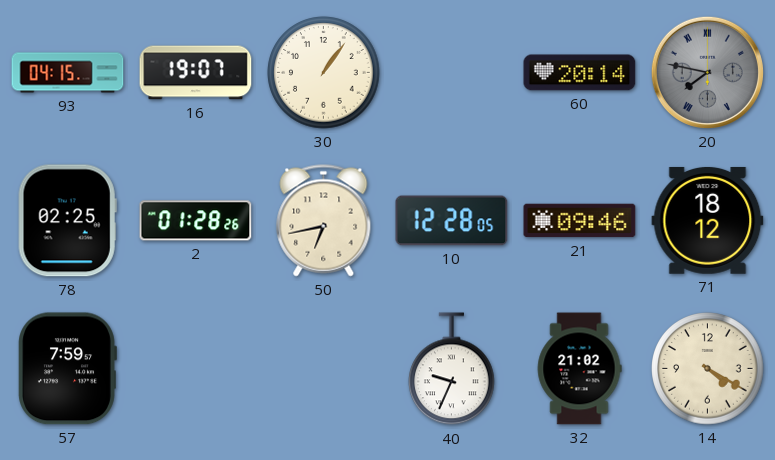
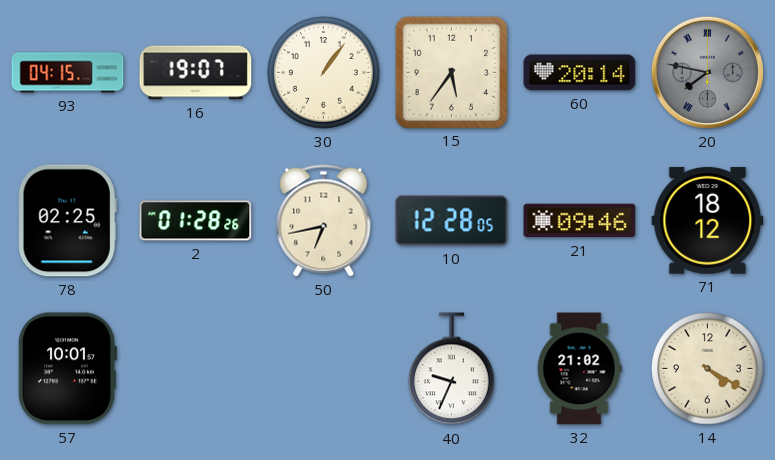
15: none -> 5:36
57: 7:59 -> 10:01
